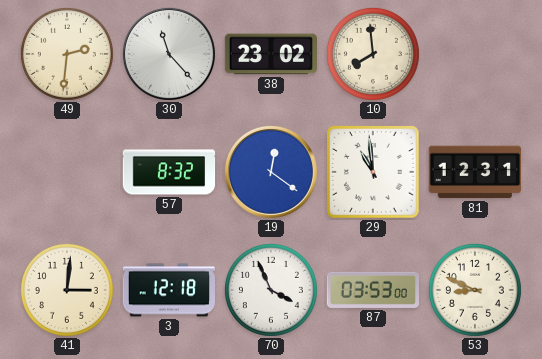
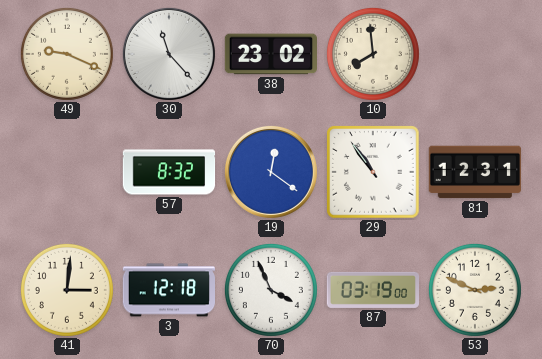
49: 2:31 -> 9:19
29: 10:59 -> 10:54
87: 03:53 -> 03:19
53: 8:49 -> 2:49
